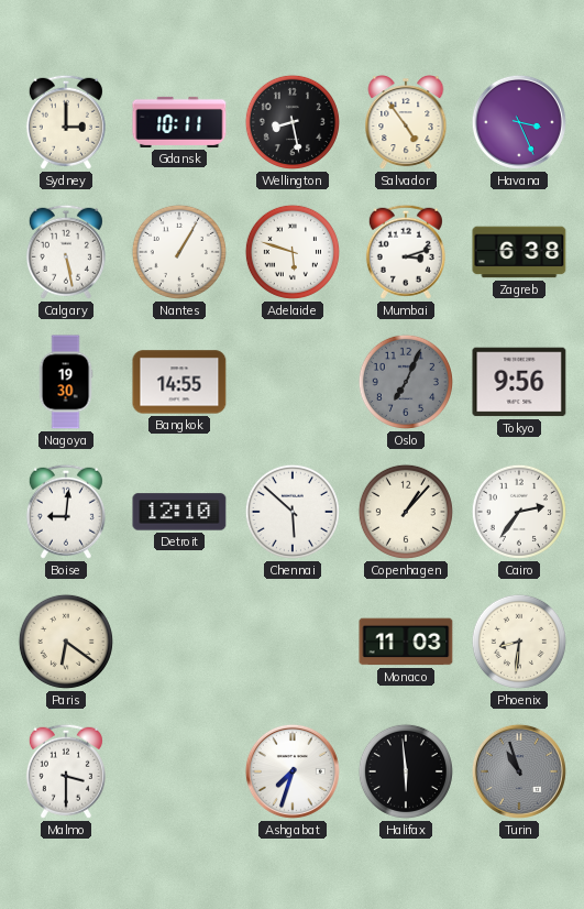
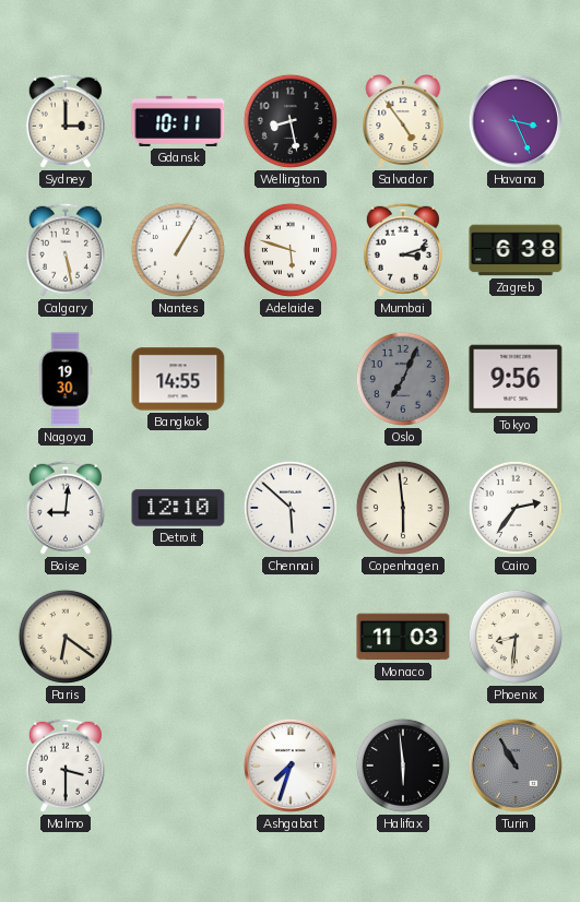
Copenhagen: 1:07 -> 5:59
Turin: 10:57 -> 10:55
